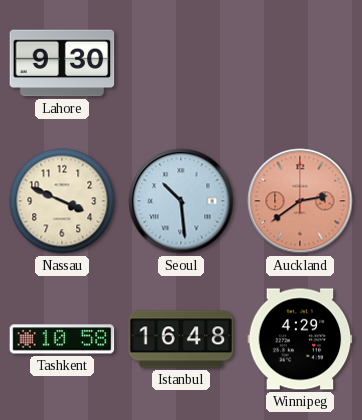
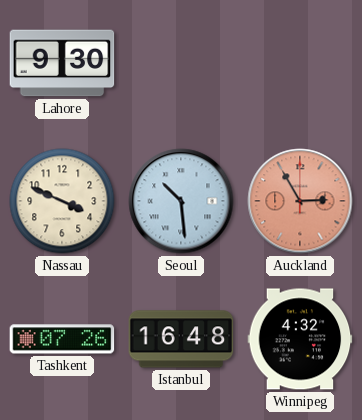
Auckland: 2:39 -> 2:55
Tashkent: 10:58 -> 07:26
Winnipeg: 4:29 -> 4:32
